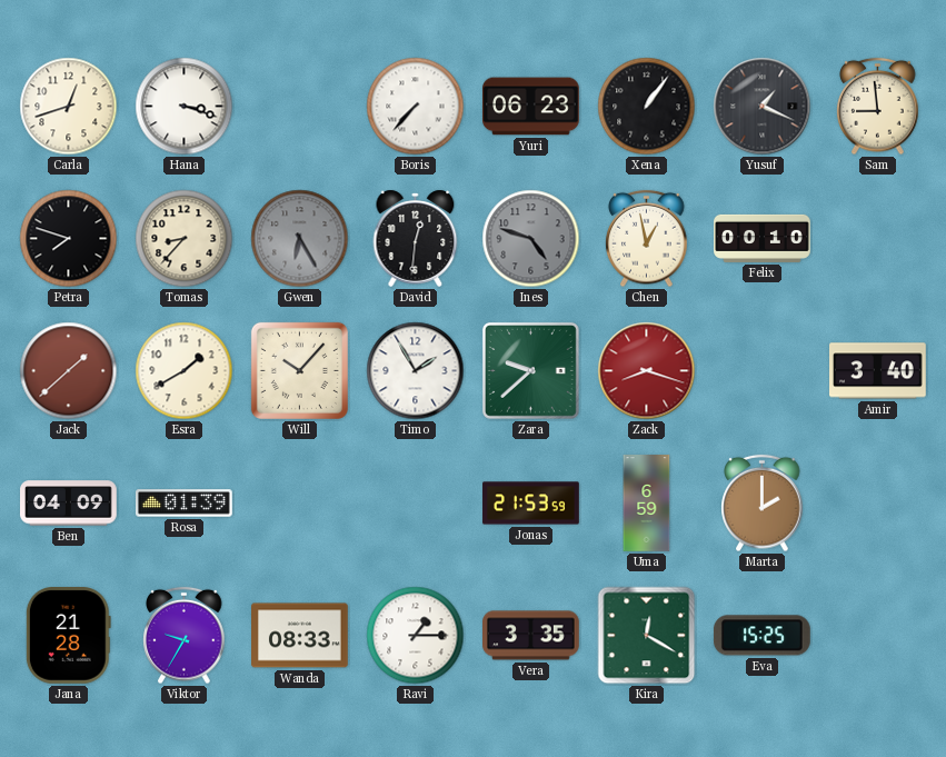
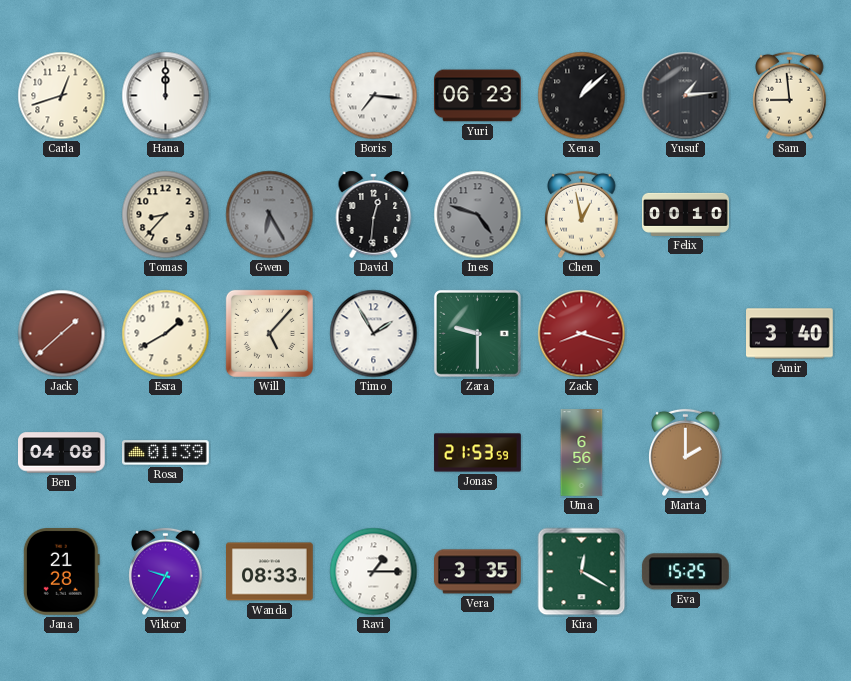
Hana: 3:18 -> 12:00
Boris: 7:37 -> 7:16
Xena: 1:06 -> 1:08
Yusuf: 1:19 -> 1:14
Petra: 7:48 -> none
Will: 10:07 -> 5:07
Zara: 9:38 -> 9:30
Ben: 04:09 -> 04:08
Uma: 6:59 -> 6:56
